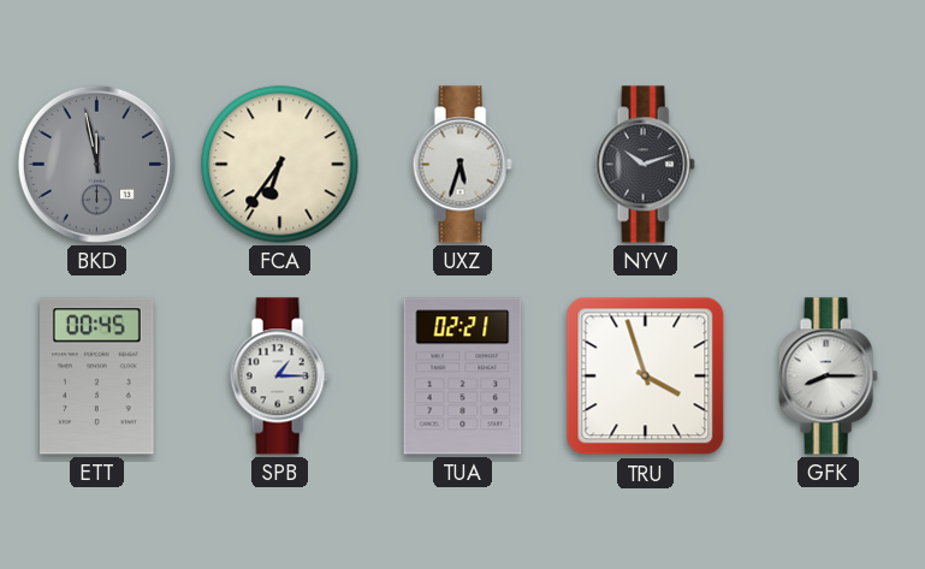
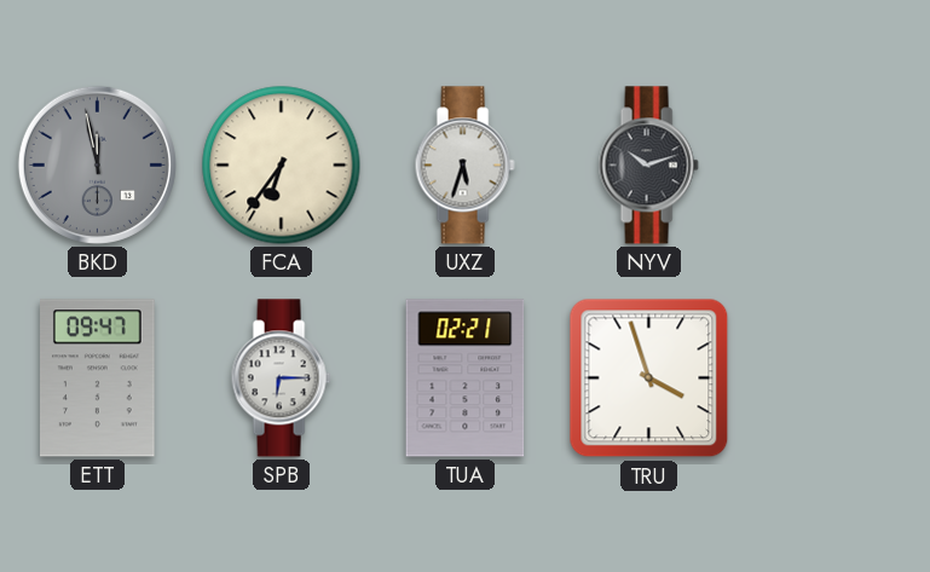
ETT: 00:45 -> 09:47
SPB: 1:15 -> 6:15
GFK: 8:15 -> none
